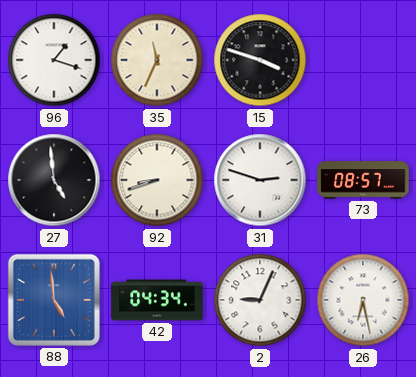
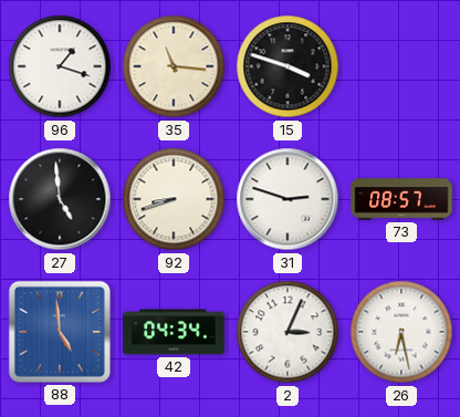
35: 11:34 -> 11:16
2: 9:04 -> 3:04
